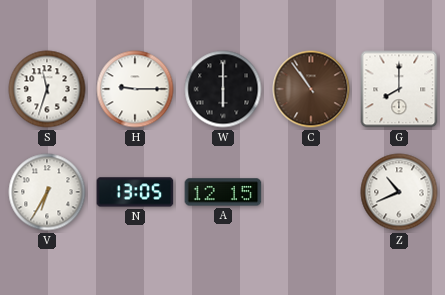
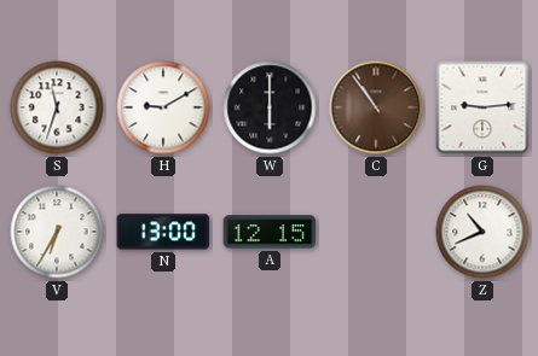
H: 9:15 -> 9:10
G: 8:00 -> 9:14
N: 13:05 -> 13:00
